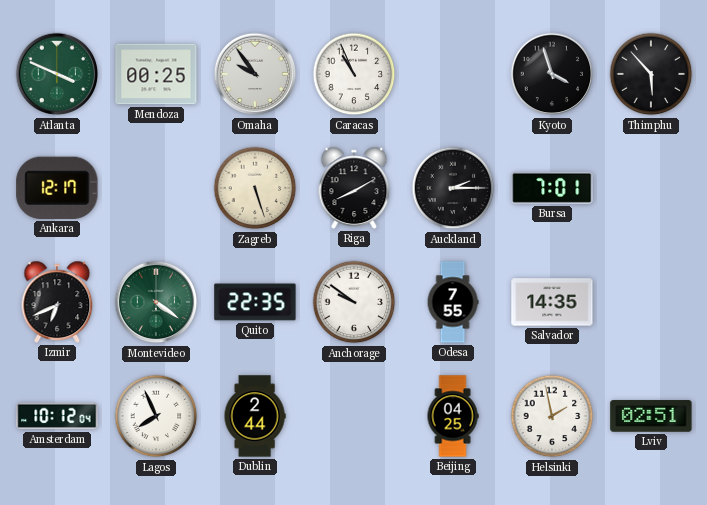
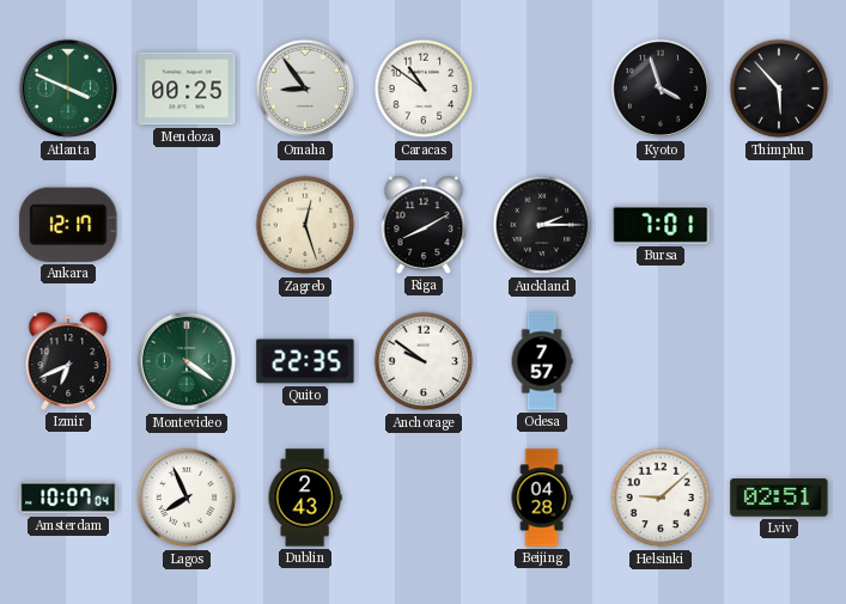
Omaha: 9:54 -> 8:54
Caracas: 10:56 -> 10:51
Zagreb: 5:27 -> 12:27
Odesa: 7:55 -> 7:57
Salvador: 14:35 -> none
Amsterdam: 10:12 -> 10:07
Dublin: 2:44 -> 2:43
Beijing: 04:25 -> 04:28
Helsinki: 1:58 -> 9:08
